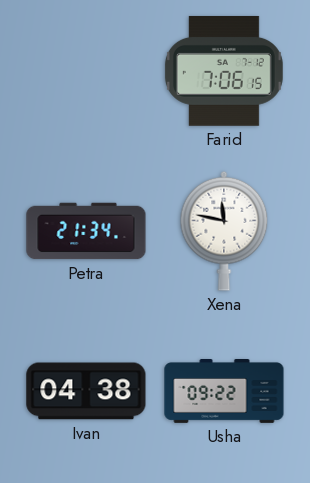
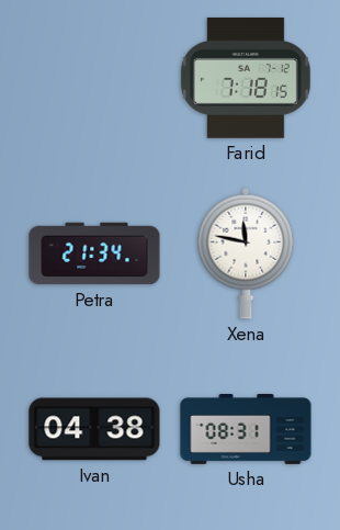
Farid: 7:06 -> 7:18
Usha: 09:22 -> 08:31
